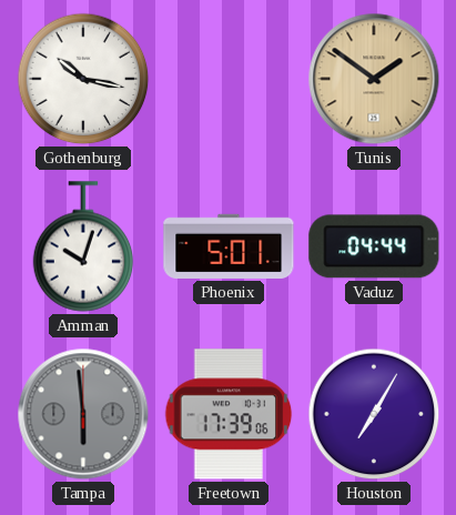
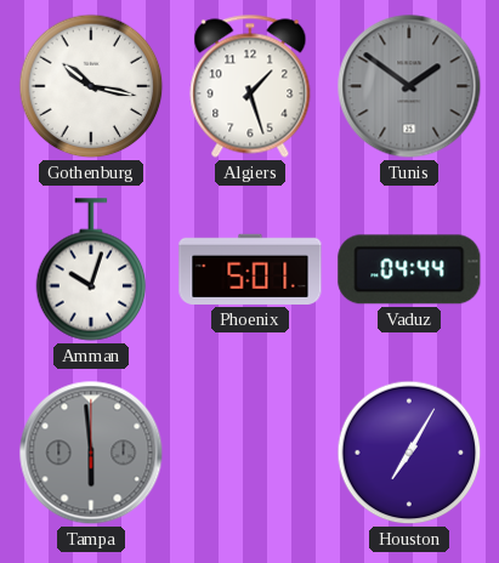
Algiers: none -> 1:27
Tunis dial: champagne -> grey
Freetown: 17:39 -> none
